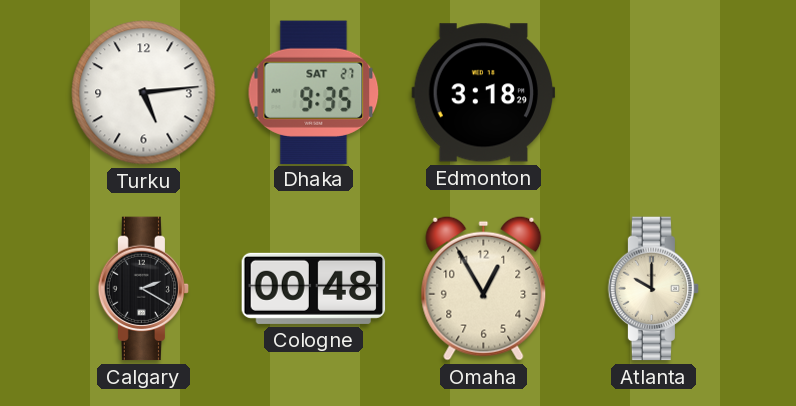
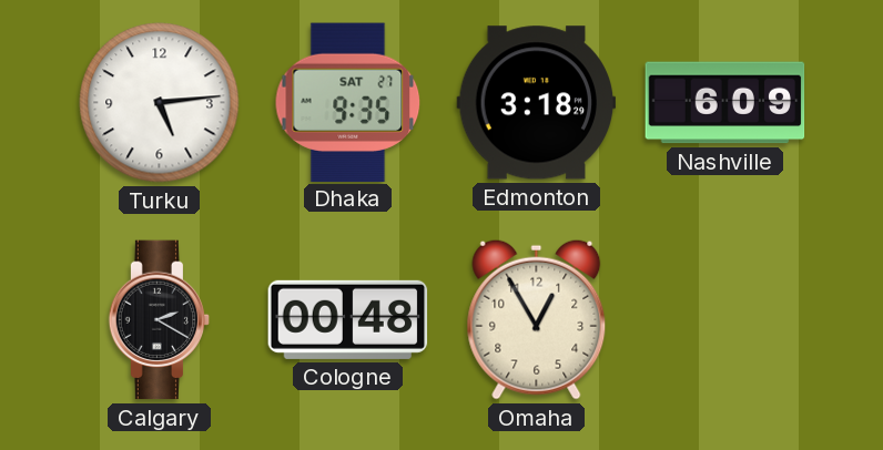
Nashville: none -> 6:09
Atlanta: 10:00 -> none
